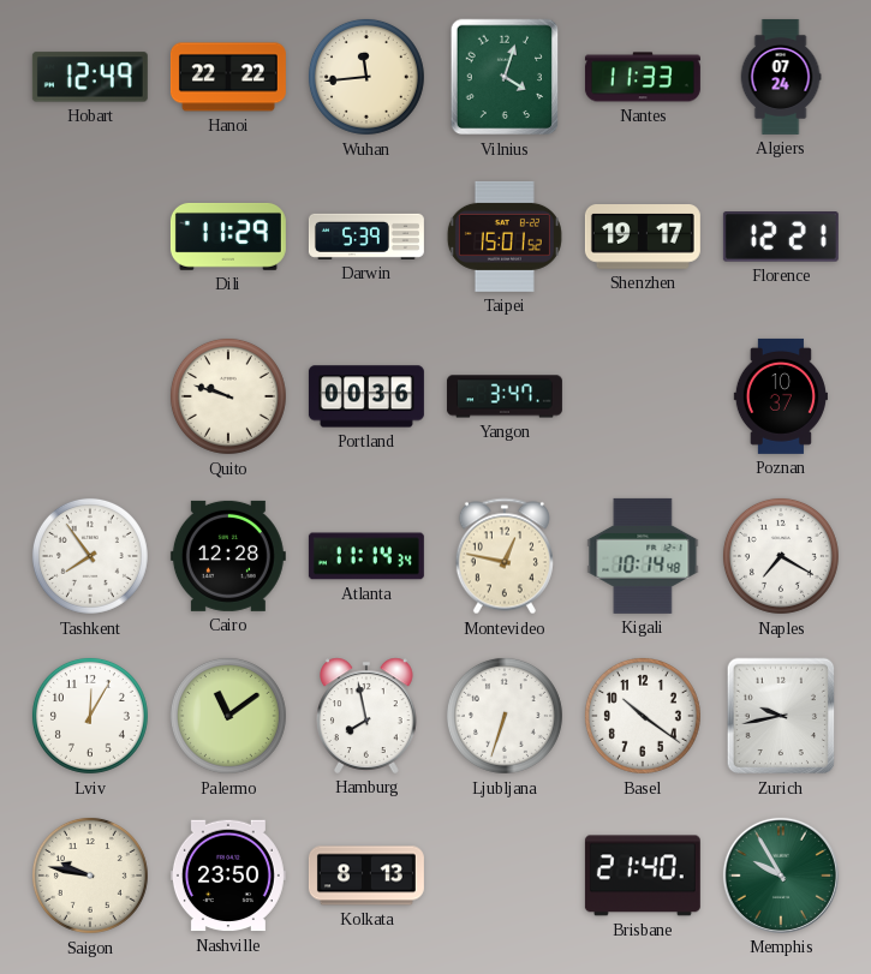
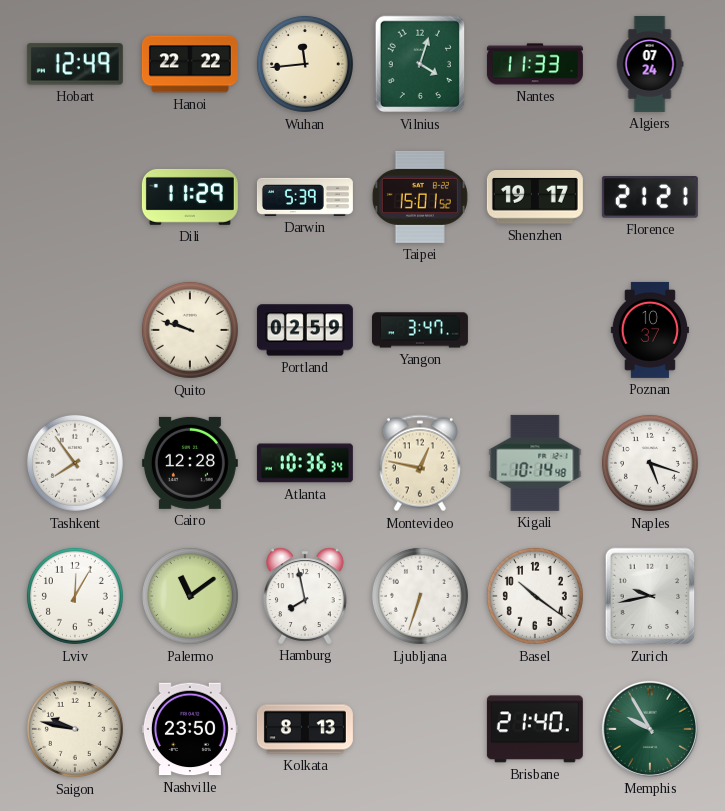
Florence: 12:21 -> 21:21
Portland: 00:36 -> 02:59
Atlanta: 11:14 -> 10:36
Naples: 7:20 -> 5:18
